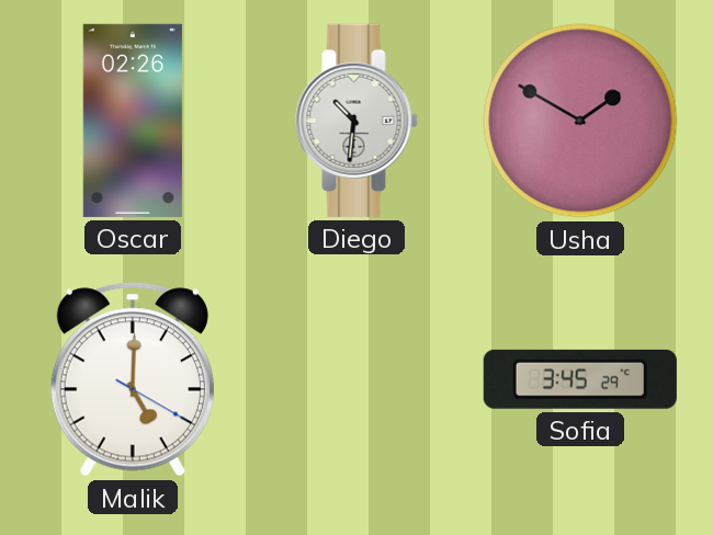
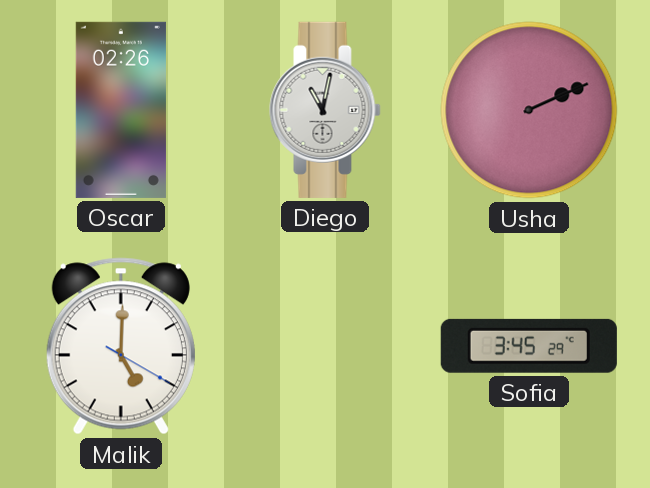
Diego: 10:31 -> 11:02
Usha: 1:50 -> 2:11
